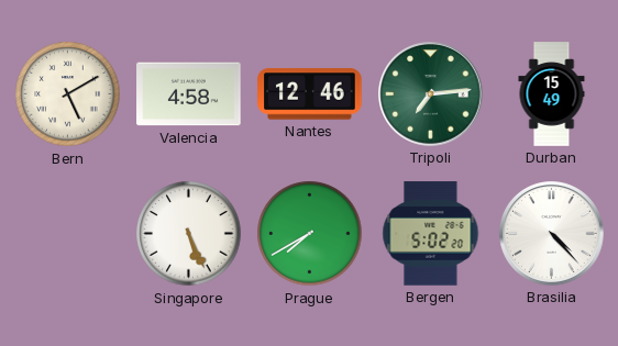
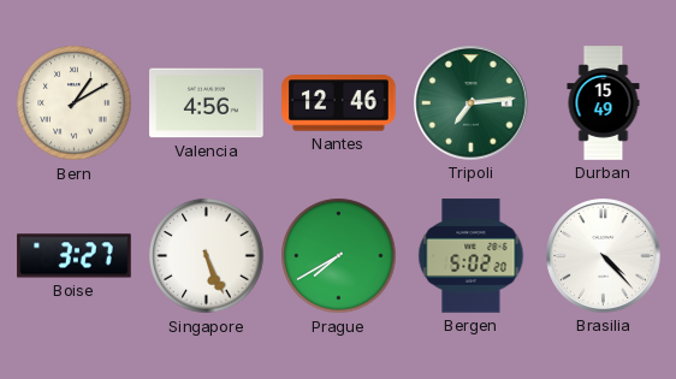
Bern: 5:10 -> 1:10
Valencia: 4:58 -> 4:56
Boise: none -> 3:27
